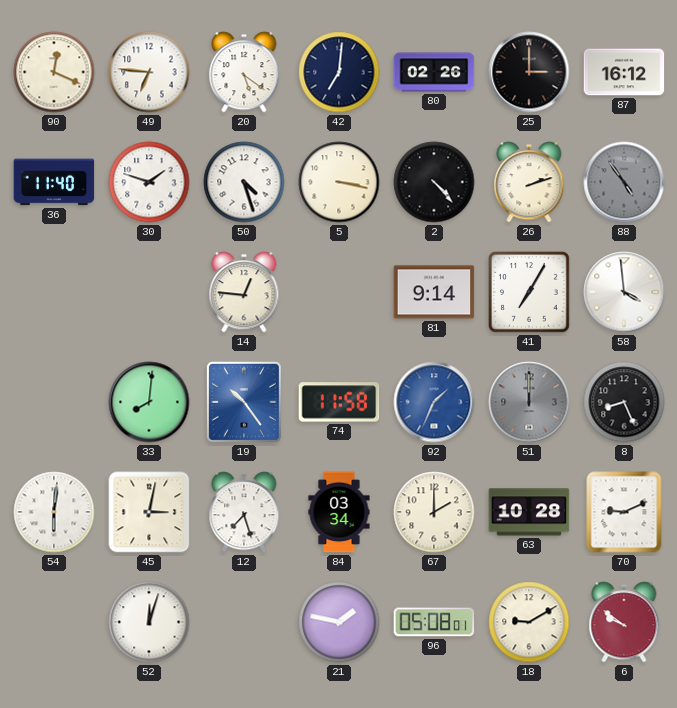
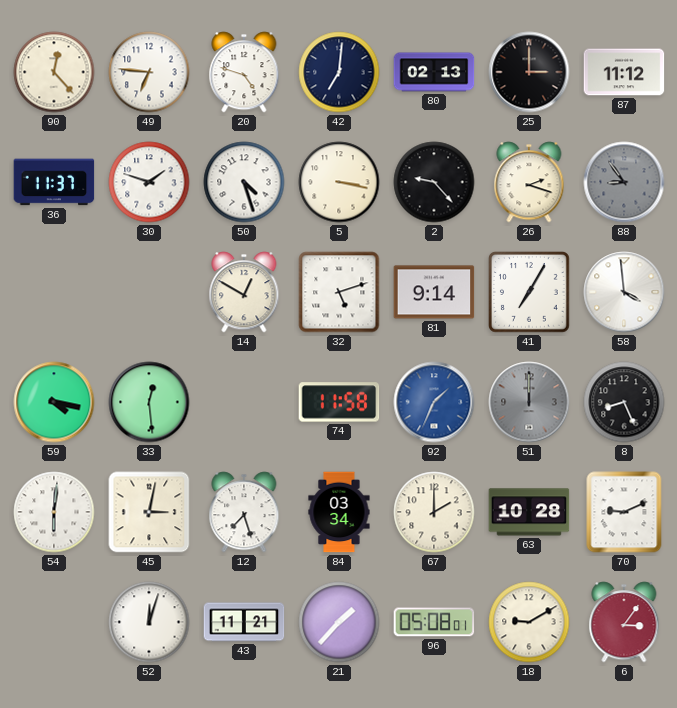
90: 12:19 -> 12:23
20: 5:21 -> 4:48
80: 02:26 -> 02:13
87: 16:12 -> 11:12
36: 11:40 -> 11:37
2: 4:23 -> 9:23
26: 2:12 -> 2:18
88: 4:54 -> 8:54
14: 12:46 -> 12:50
32: none -> 5:12
59: none -> 4:17
33: 8:01 -> 12:29
19: 10:24 -> none
43: none -> 11:21
21: 1:47 -> 1:37
6: 9:51 -> 3:06
